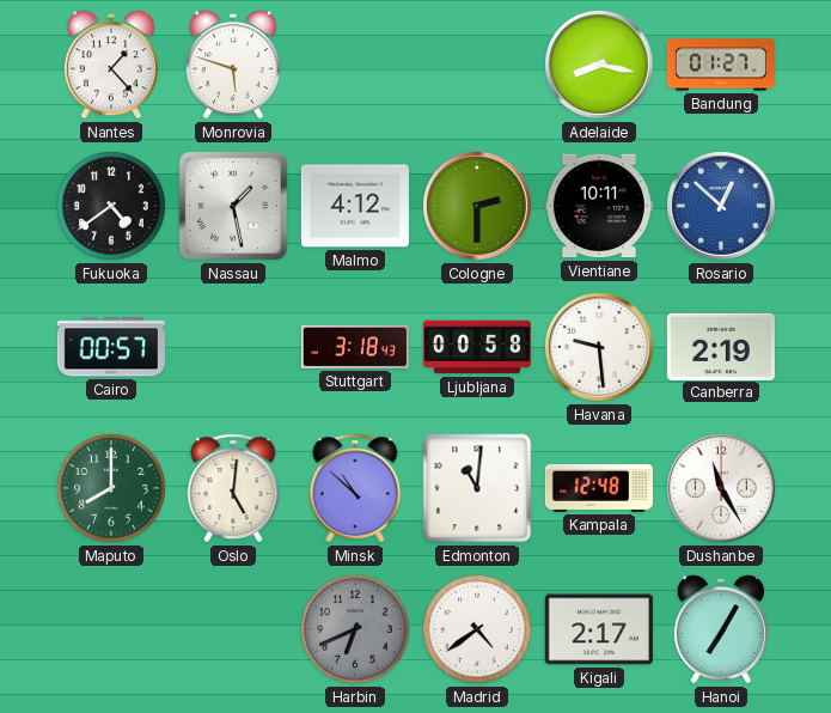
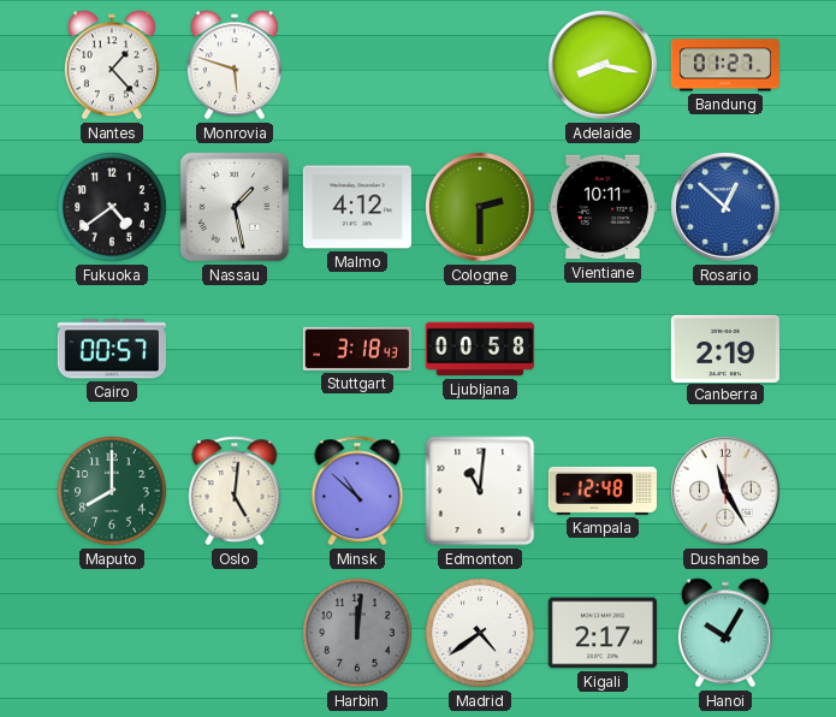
Havana: 9:29 -> none
Harbin: 6:41 -> 12:01
Hanoi: 7:05 -> 10:05
